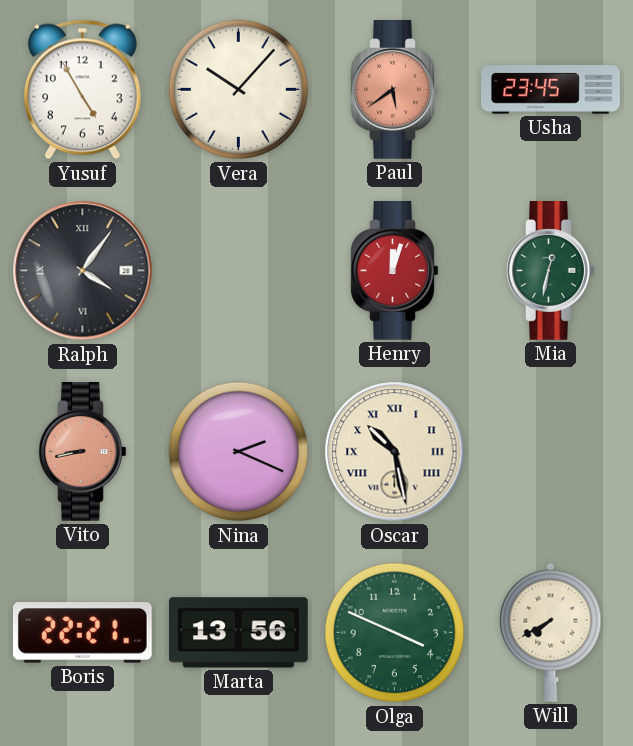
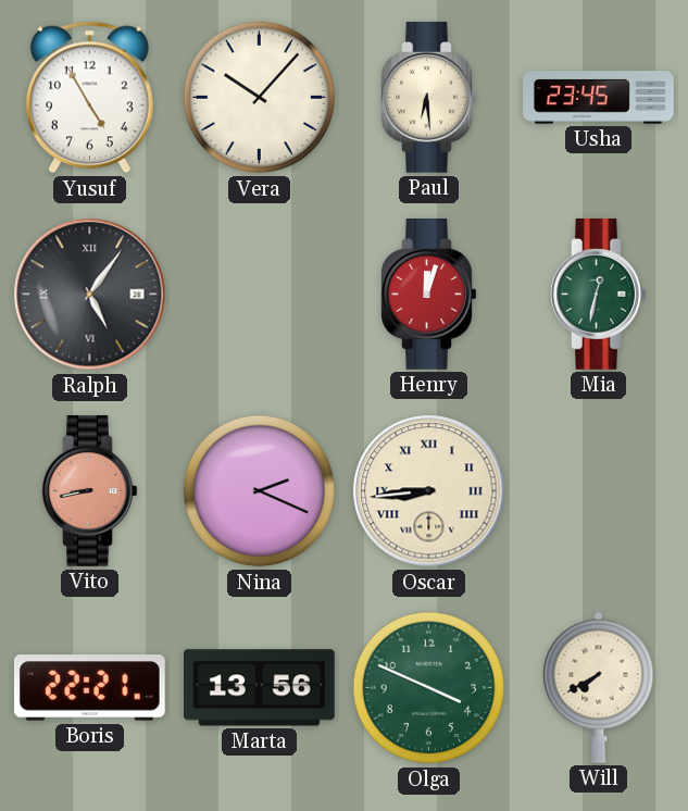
Paul: 5:39 -> 6:29
Paul dial: salmon -> cream
Ralph: 4:06 -> 5:06
Oscar: 10:28 -> 8:44
